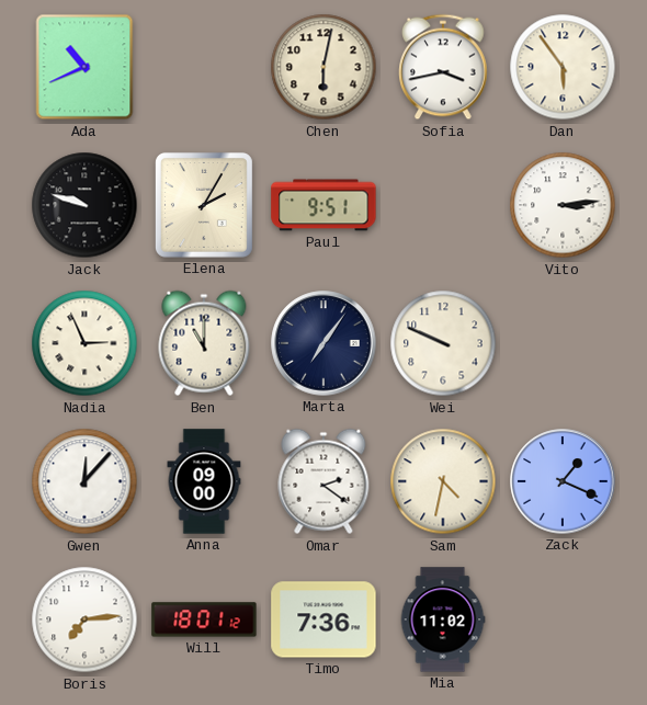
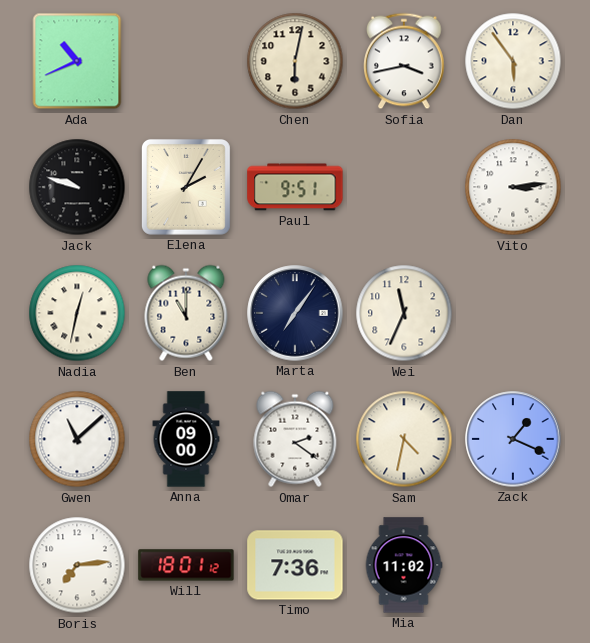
Nadia: 2:56 -> 12:32
Wei: 9:49 -> 11:34
Gwen: 12:07 -> 11:08
